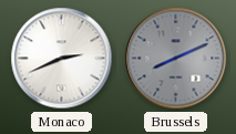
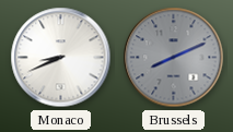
Monaco: 2:41 -> 8:41
